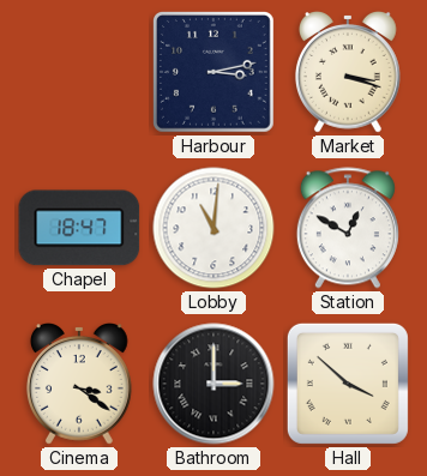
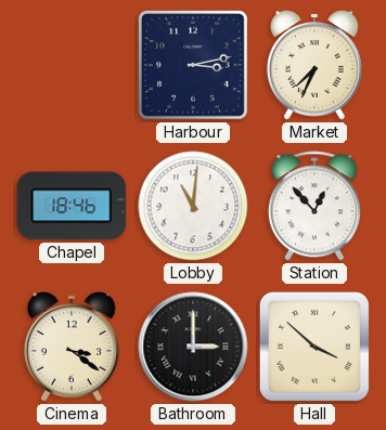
Market: 3:18 -> 7:34
Chapel: 18:47 -> 18:46
Station: 12:50 -> 12:53
